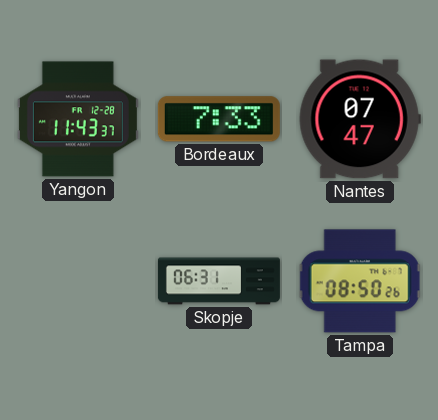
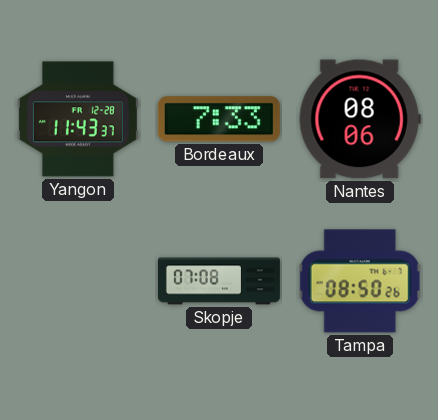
Nantes: 07:47 -> 08:06
Skopje: 06:31 -> 07:08
